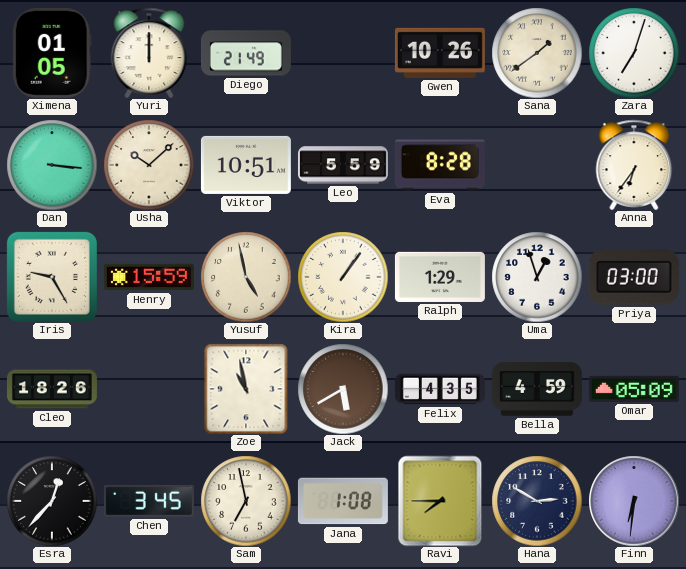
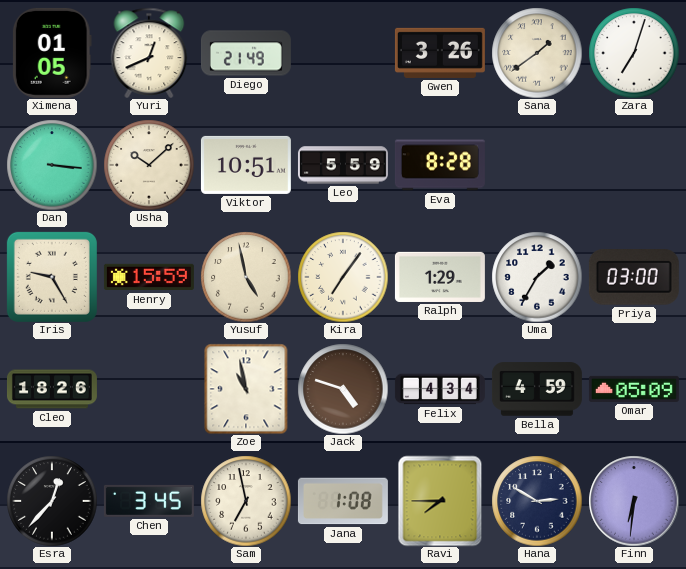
Yuri: 12:00 -> 12:41
Gwen: 10:26 -> 3:26
Anna: 6:36 -> none
Kira: 1:06 -> 7:06
Uma: 12:57 -> 1:35
Jack: 5:40 -> 4:48
Felix: 4:35 -> 4:34
